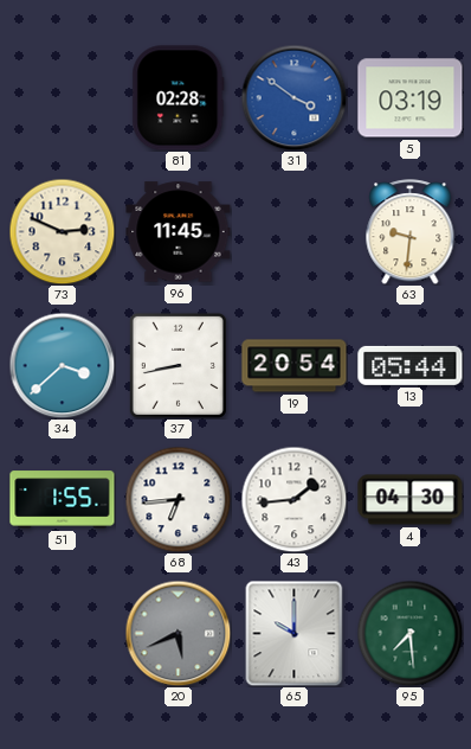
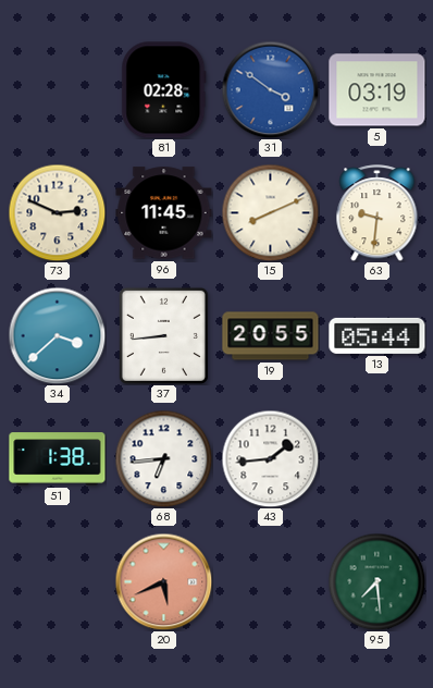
15: none -> 8:11
37: 8:43 -> 8:44
19: 20:54 -> 20:55
51: 1:55 -> 1:38
4: 04:30 -> none
20 dial: grey -> salmon
65: 10:00 -> none
